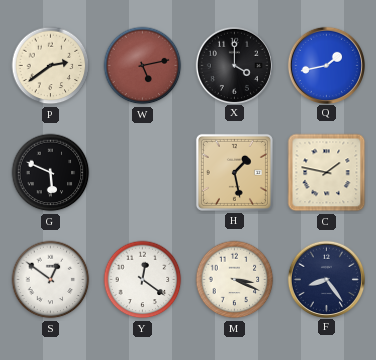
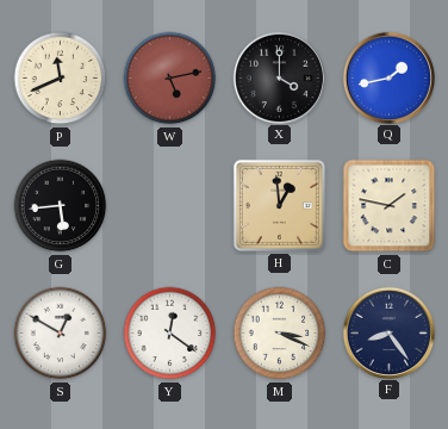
P: 2:39 -> 11:41
G: 5:49 -> 5:44
H: 1:28 -> 12:59
S: 12:51 -> 12:50
